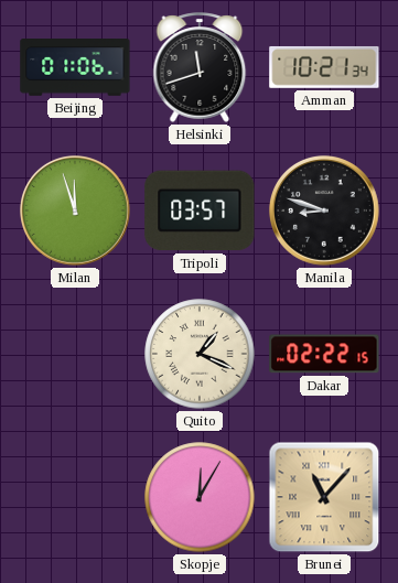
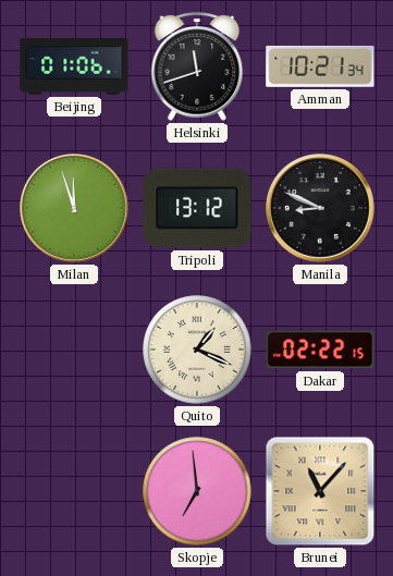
Tripoli: 03:57 -> 13:12
Manila: 8:48 -> 8:49
Skopje: 12:05 -> 6:59
